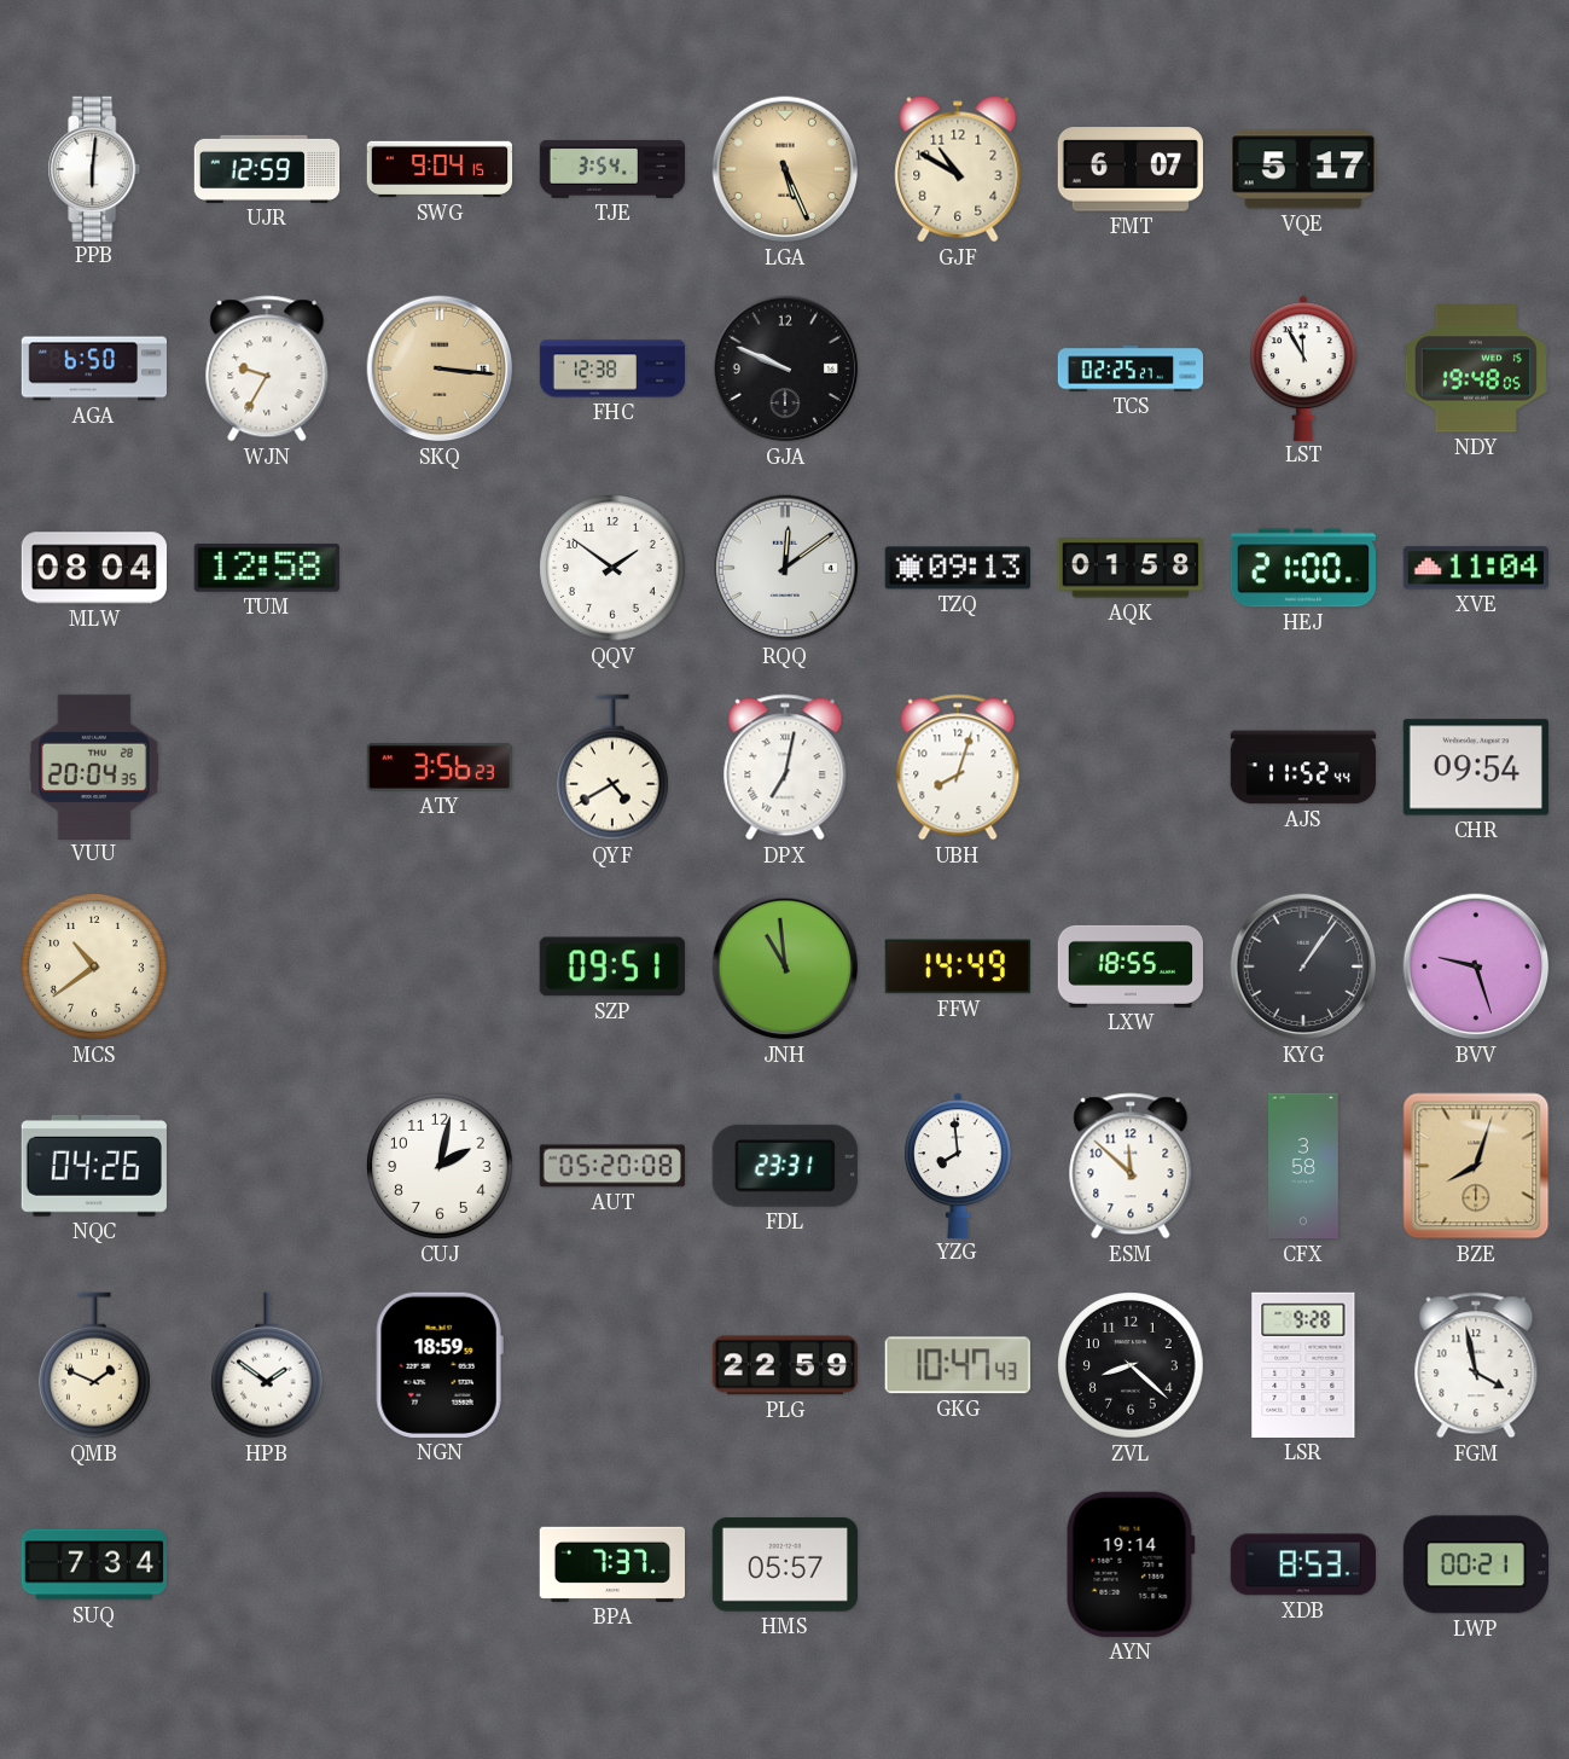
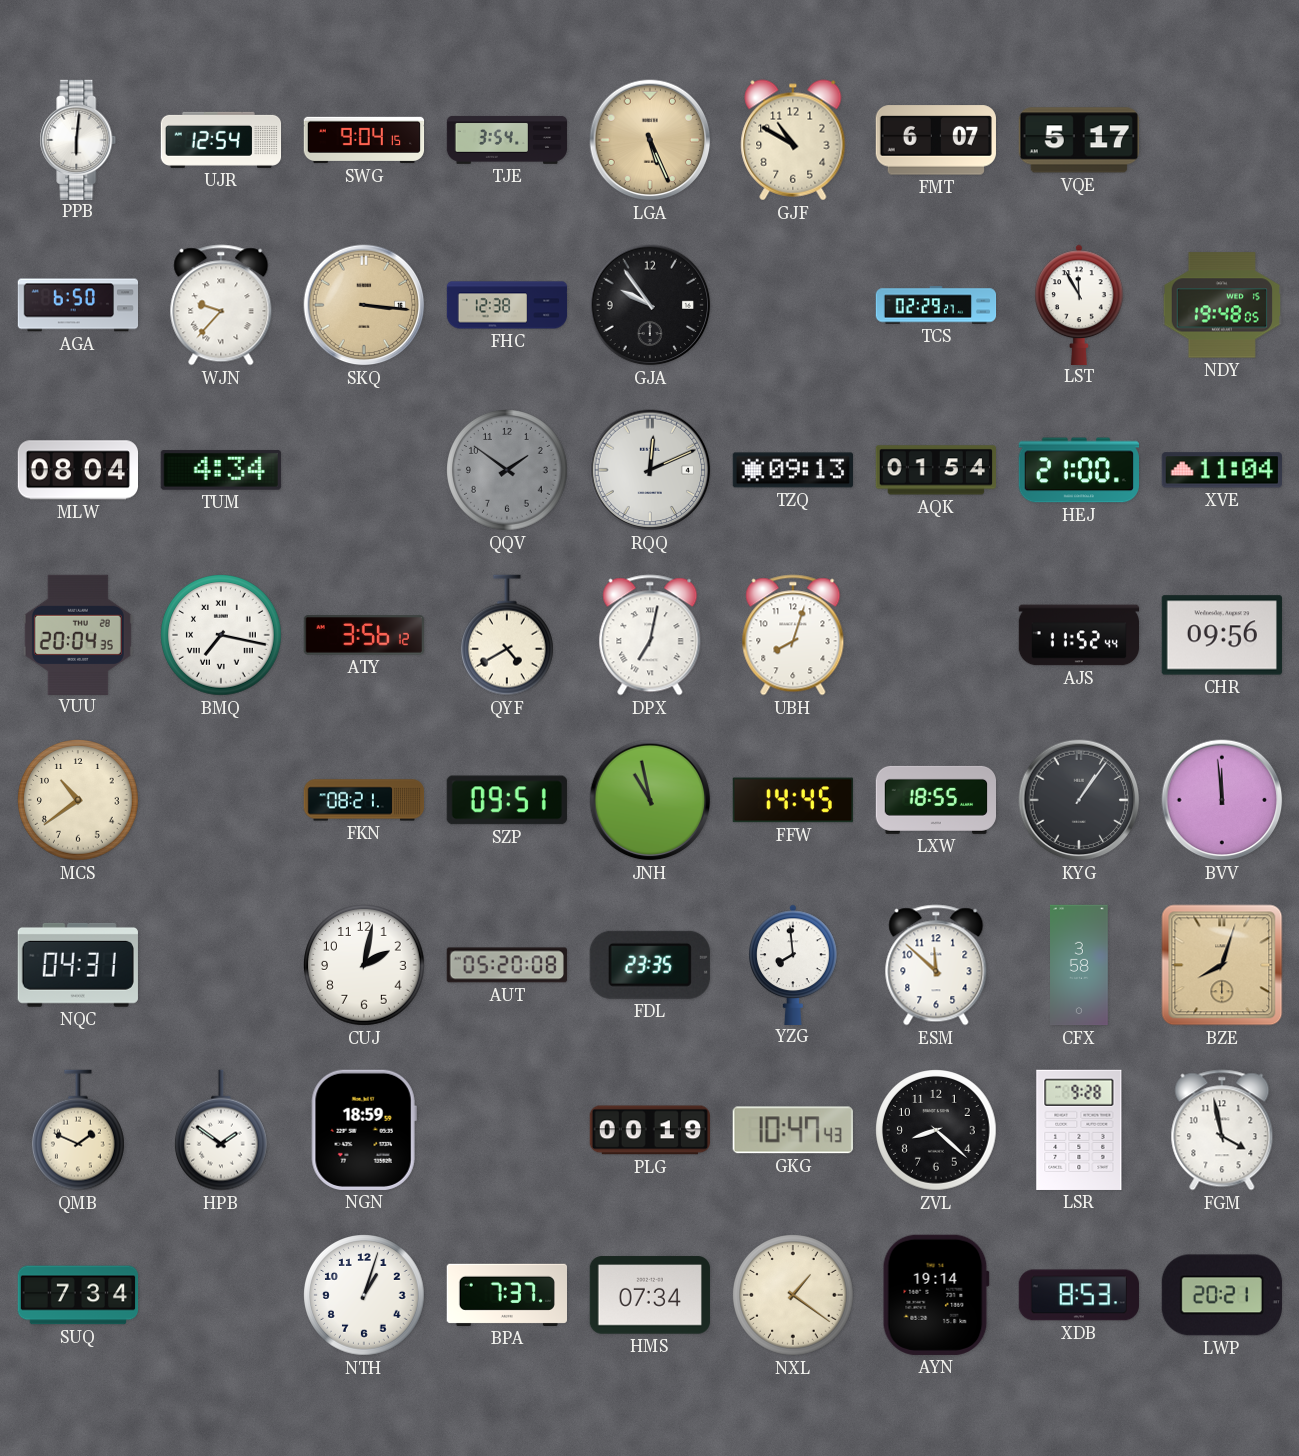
UJR: 12:59 -> 12:54
WJN: 9:35 -> 9:37
GJA: 9:49 -> 9:54
TCS: 02:25 -> 02:29
TUM: 12:58 -> 4:34
QQV dial: white -> grey
RQQ: 12:09 -> 12:11
AQK: 01:58 -> 01:54
BMQ: none -> 7:17
ATY: 3:56:23 -> 3:56:12
CHR: 09:54 -> 09:56
FKN: none -> 08:21
JNH: 10:59 -> 10:58
FFW: 14:49 -> 14:45
BVV: 9:27 -> 11:59
NQC: 04:26 -> 04:31
FDL: 23:31 -> 23:35
PLG: 22:59 -> 00:19
NTH: none -> 1:03
HMS: 05:57 -> 07:34
NXL: none -> 1:21
LWP: 00:21 -> 20:21
